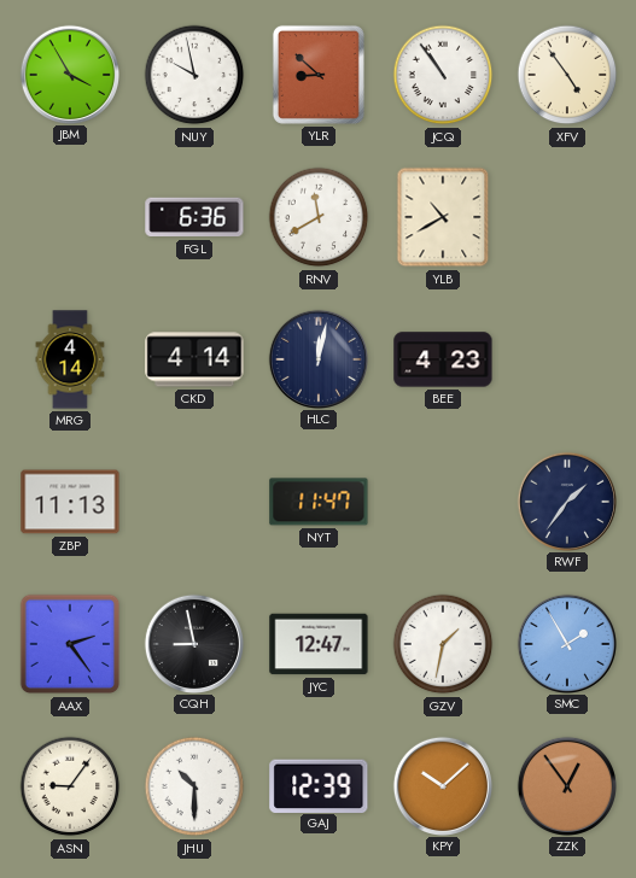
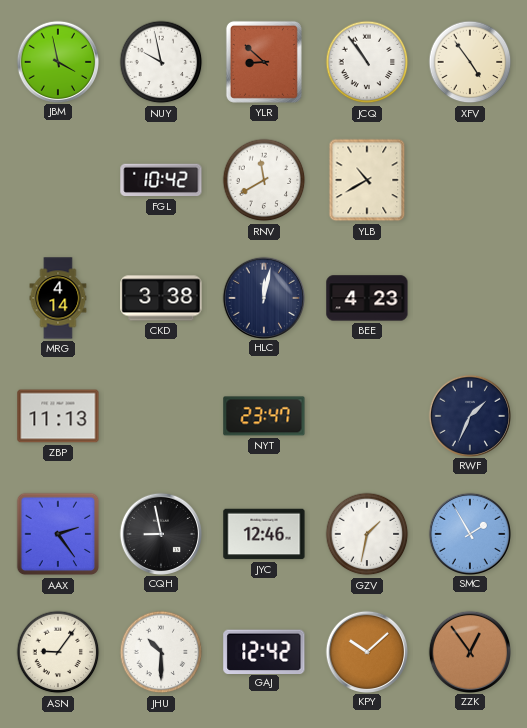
JBM: 3:55 -> 3:58
FGL: 6:36 -> 10:42
CKD: 4:14 -> 3:38
NYT: 11:47 -> 23:47
RWF: 1:36 -> 1:34
JYC: 12:47 -> 12:46
GAJ: 12:39 -> 12:42
